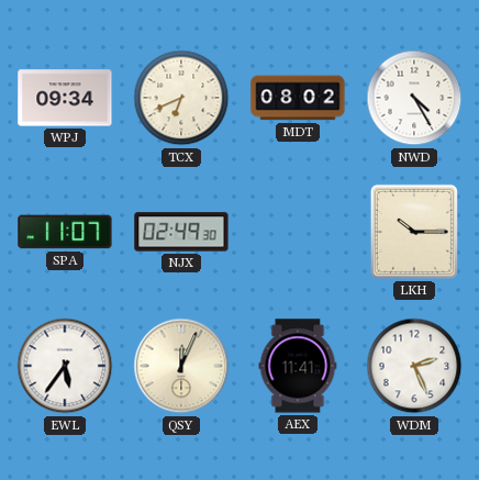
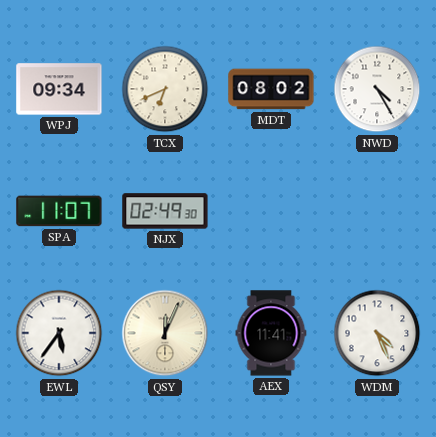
LKH: 10:15 -> none
WDM: 2:26 -> 4:26
